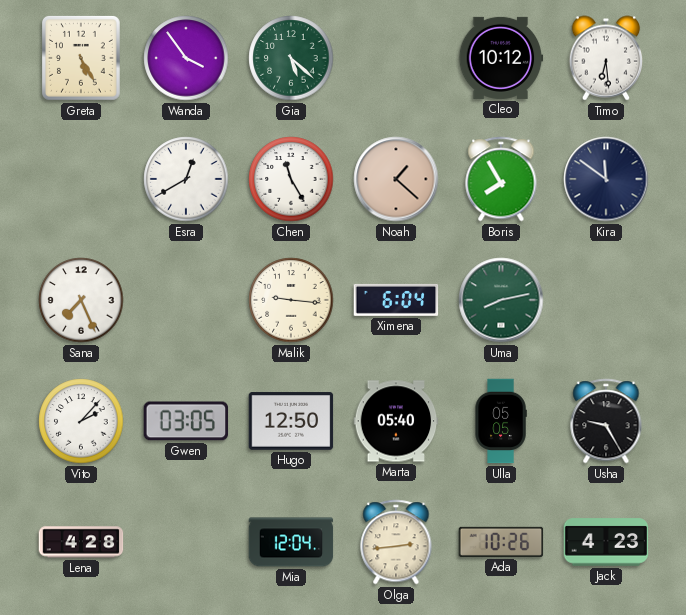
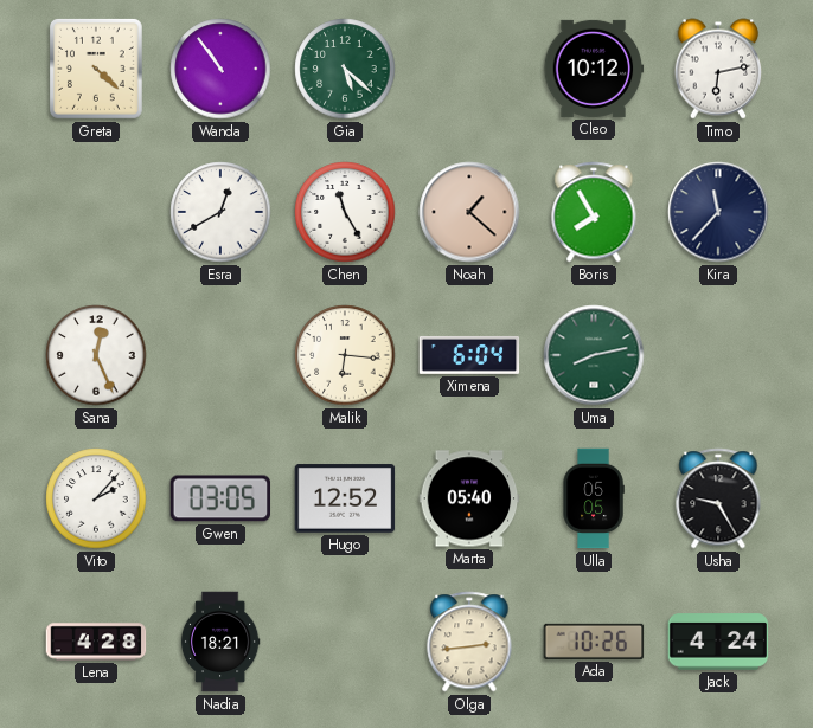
Greta: 5:25 -> 4:22
Wanda: 3:54 -> 10:54
Timo: 6:29 -> 6:13
Kira: 11:51 -> 11:37
Sana: 7:26 -> 12:26
Malik: 9:16 -> 6:16
Hugo: 12:50 -> 12:52
Nadia: none -> 18:21
Mia: 12:04 -> none
Jack: 4:23 -> 4:24
